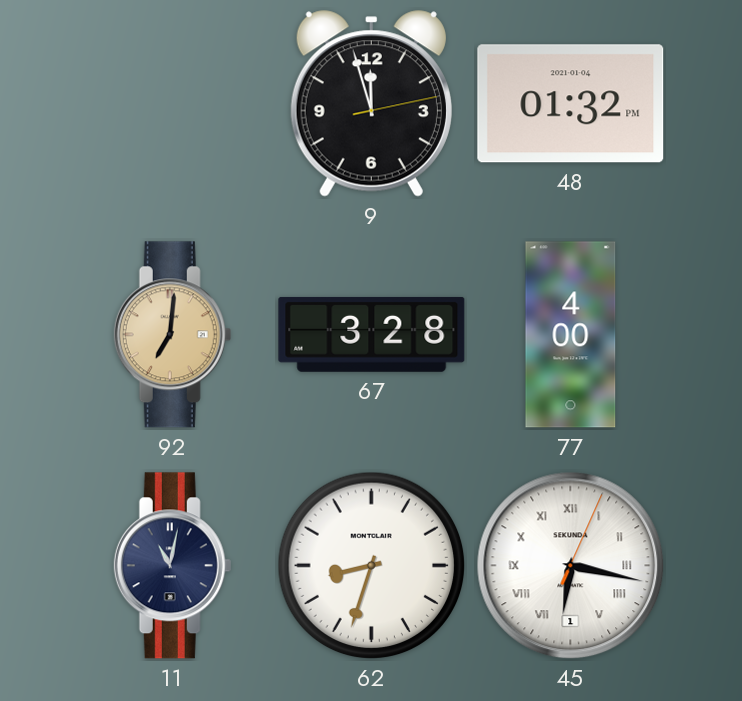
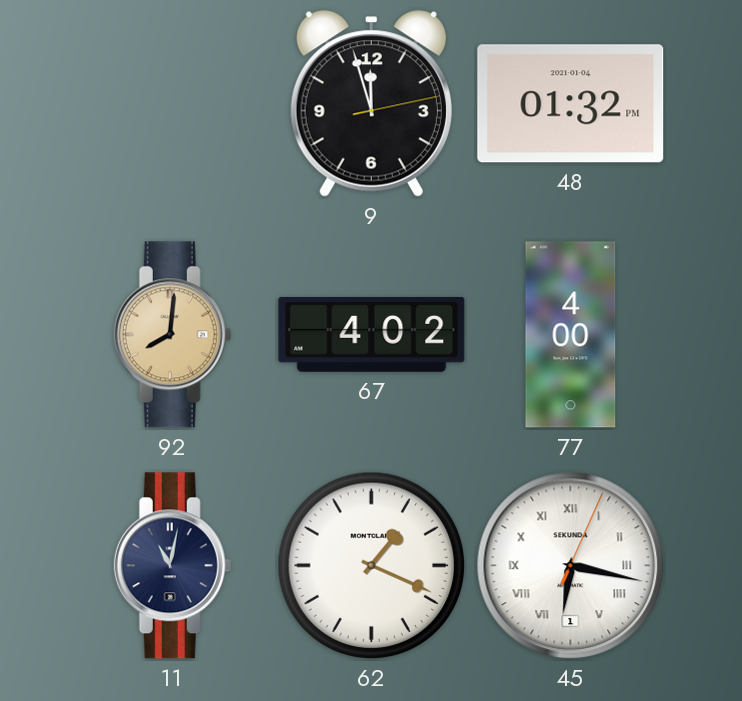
92: 7:01 -> 8:01
67: 3:28 -> 4:02
62: 8:33 -> 1:19
